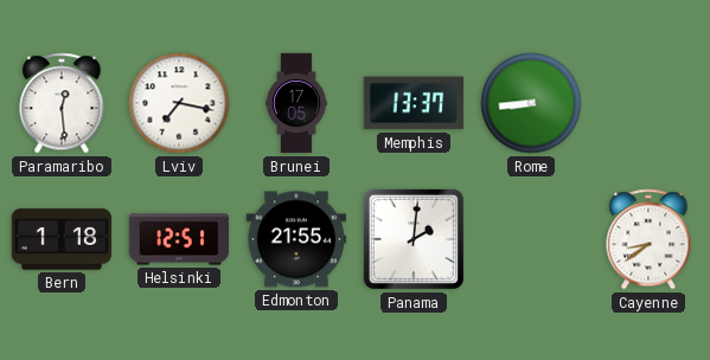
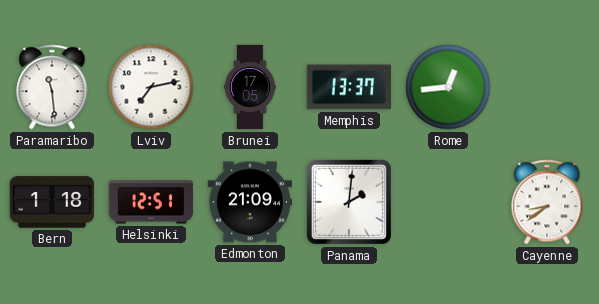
Paramaribo: 12:29 -> 11:29
Lviv: 7:17 -> 7:13
Rome: 8:44 -> 12:44
Edmonton: 21:55 -> 21:09
